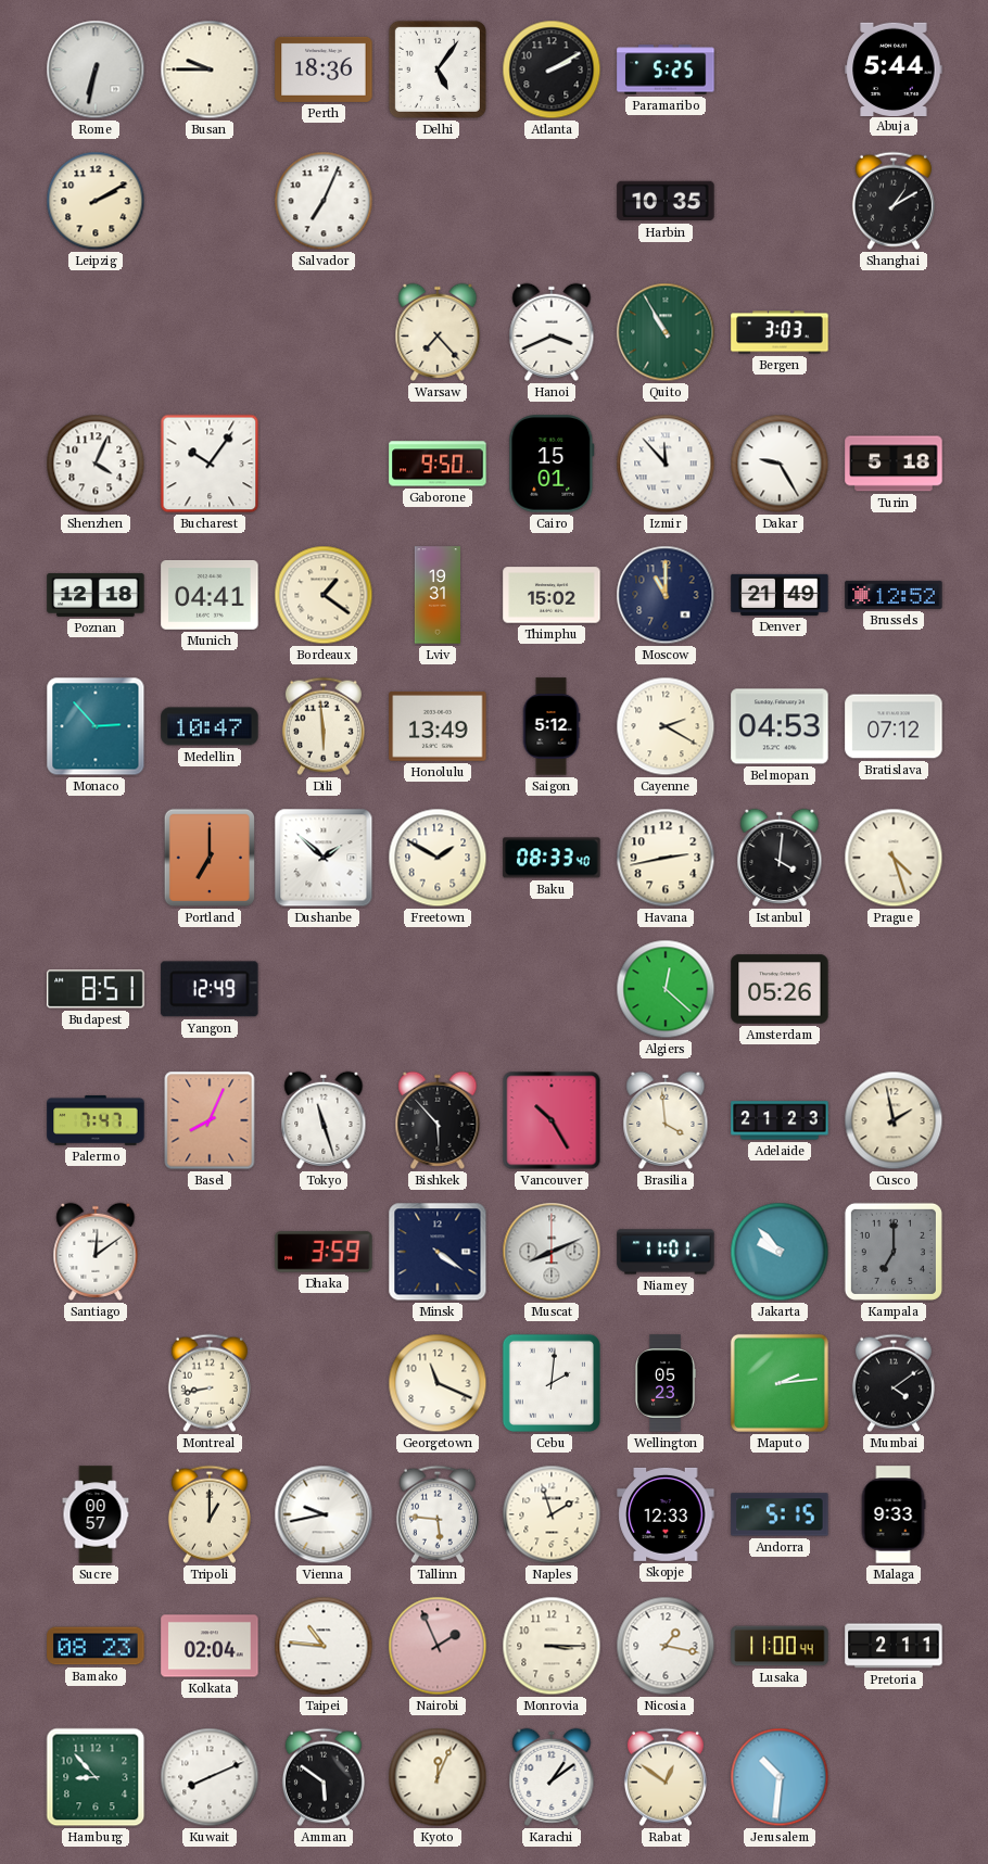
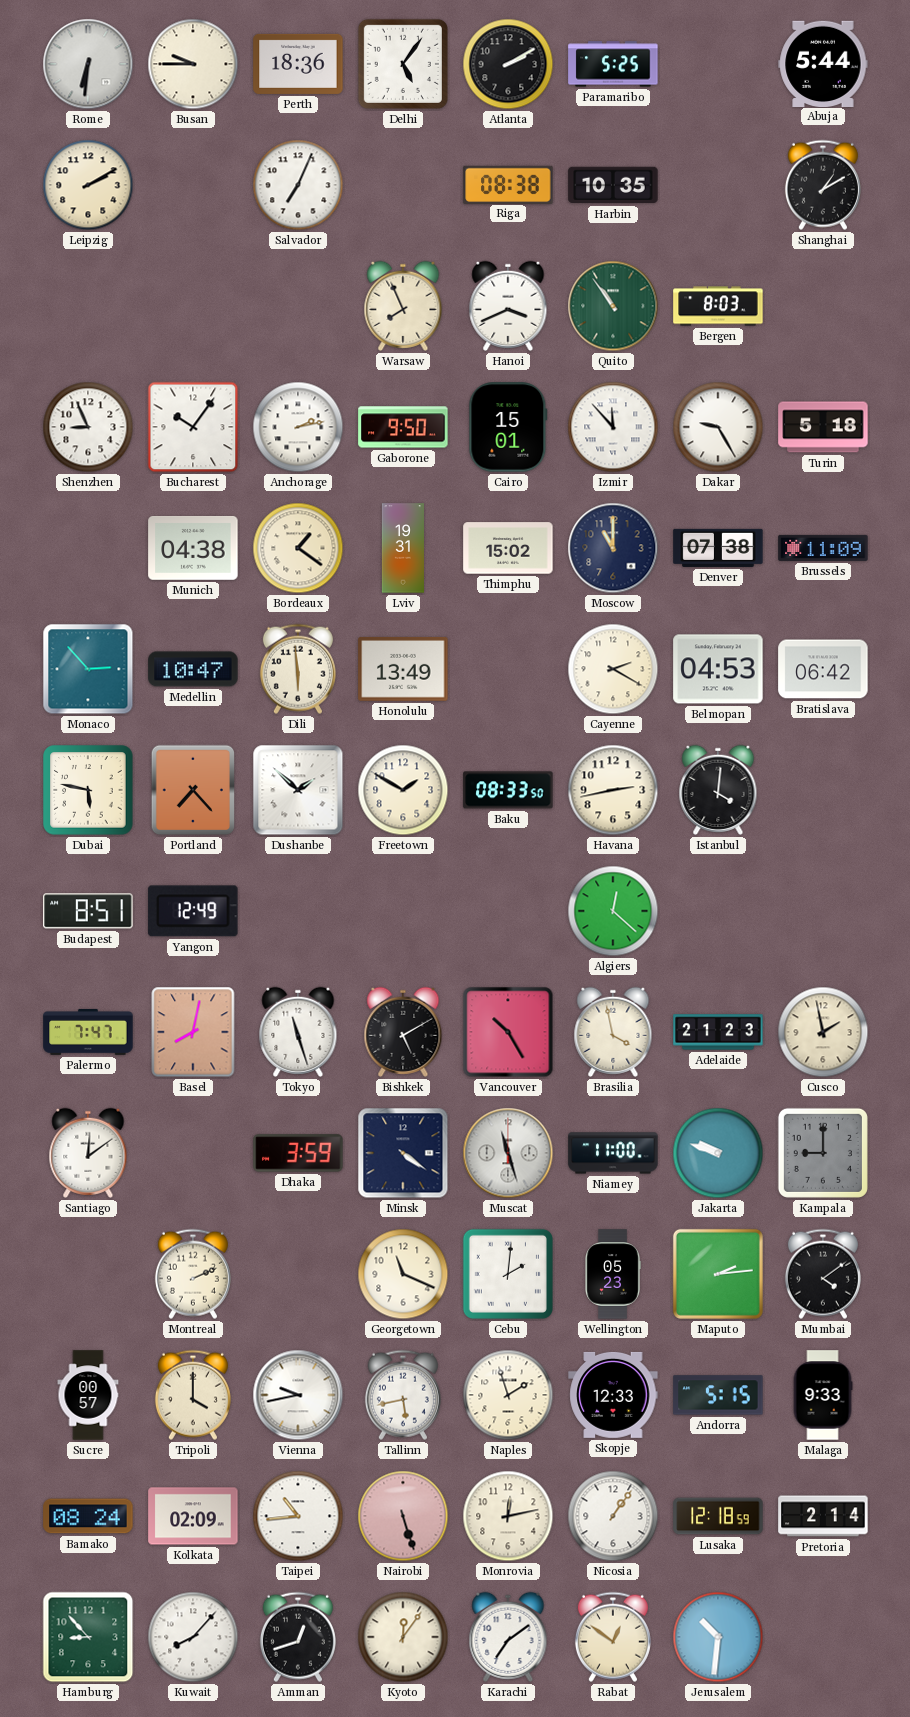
Rome: 6:32 -> 6:31
Riga: none -> 08:38
Warsaw: 7:23 -> 7:56
Quito: 10:55 -> 10:54
Bergen: 3:03 -> 8:03
Shenzhen: 4:04 -> 8:56
Anchorage: none -> 2:13
Poznan: 12:18 -> none
Munich: 04:41 -> 04:38
Denver: 21:49 -> 07:38
Brussels: 12:52 -> 11:09
Saigon: 5:12 -> none
Bratislava: 07:12 -> 06:42
Dubai: none -> 5:47
Portland: 7:00 -> 7:23
Baku: 08:33:40 -> 08:33:50
Prague: 4:27 -> none
Amsterdam: 05:26 -> none
Basel: 8:04 -> 8:02
Bishkek: 5:53 -> 5:10
Brasilia: 3:59 -> 3:58
Muscat: 8:11 -> 11:27
Niamey: 11:01 -> 11:00
Jakarta: 9:53 -> 9:48
Kampala: 7:00 -> 9:00
Montreal: 8:43 -> 2:11
Tripoli: 1:00 -> 4:00
Tallinn: 5:46 -> 5:43
Bamako: 08:23 -> 08:24
Kolkata: 02:04 -> 02:09
Taipei: 10:46 -> 10:44
Nairobi: 1:56 -> 5:27
Monrovia: 3:15 -> 12:13
Nicosia: 1:17 -> 1:06
Lusaka: 11:00 -> 12:18
Pretoria: 2:11 -> 2:14
Kuwait: 8:11 -> 8:07
Amman: 5:51 -> 12:42
Kyoto: 12:04 -> 12:06
Karachi: 1:09 -> 7:09
